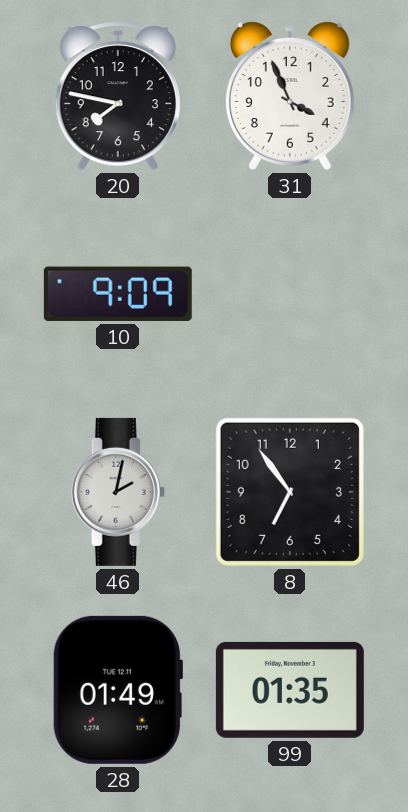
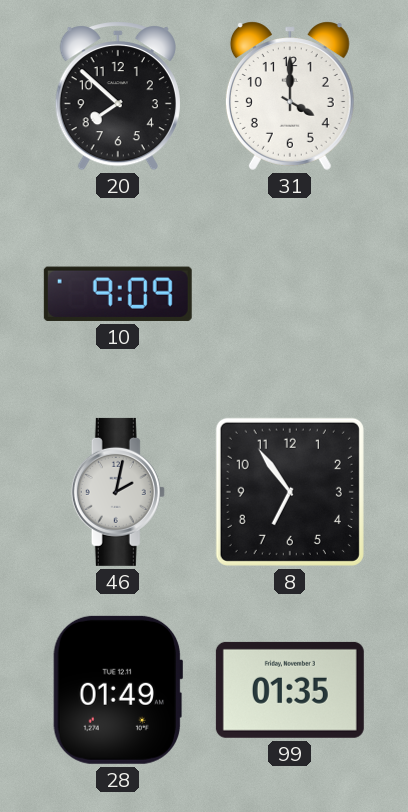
20: 7:47 -> 7:52
31: 3:56 -> 4:00
